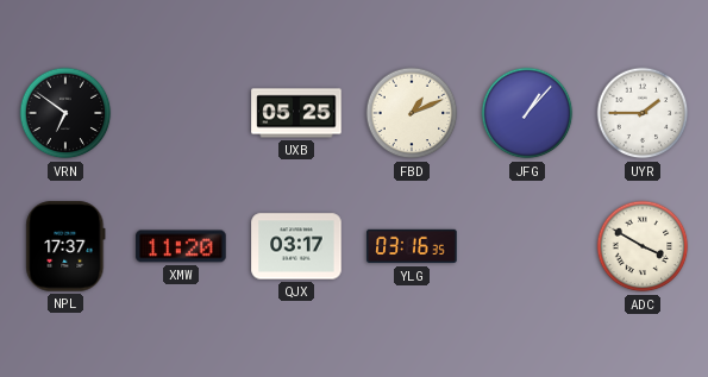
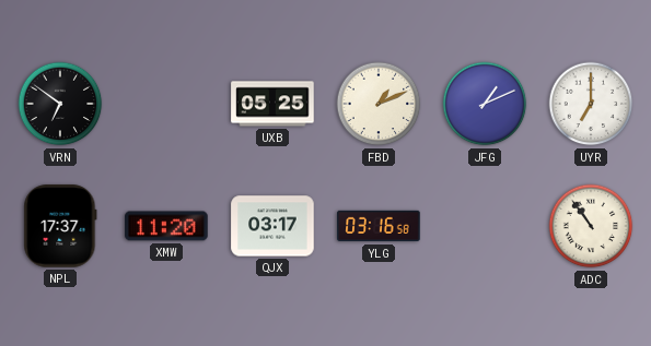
JFG: 1:07 -> 1:11
UYR: 1:45 -> 7:00
YLG: 03:16:35 -> 03:16:58
ADC: 3:50 -> 10:54
